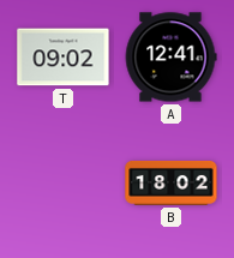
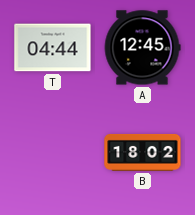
T: 09:02 -> 04:44
A: 12:41 -> 12:45
